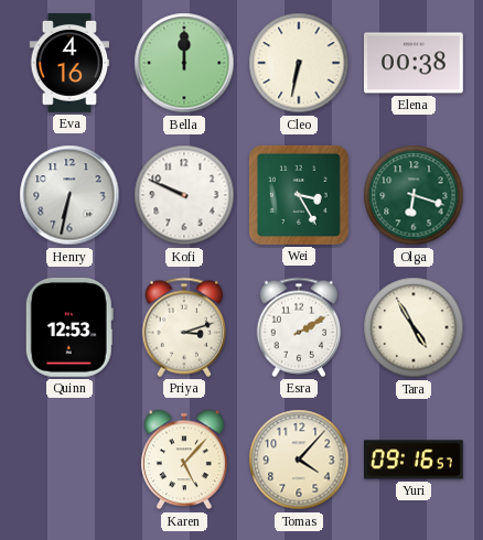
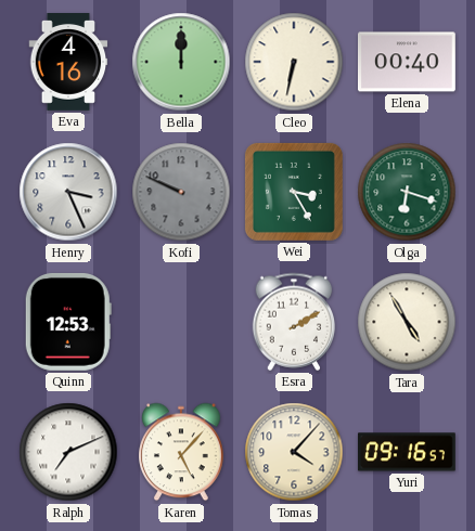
Elena: 00:38 -> 00:40
Henry: 6:32 -> 3:26
Kofi dial: white -> grey
Priya: 3:12 -> none
Ralph: none -> 7:11
